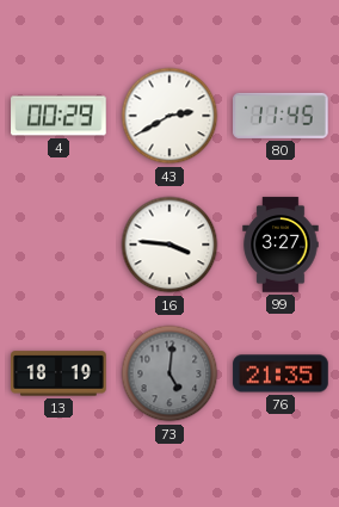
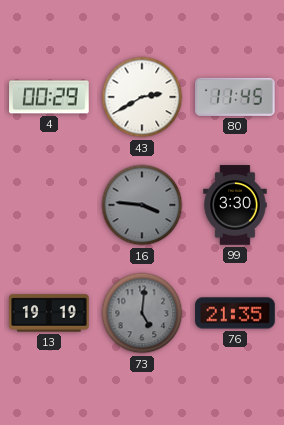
16 dial: white -> grey
99: 3:27 -> 3:30
13: 18:19 -> 19:19
